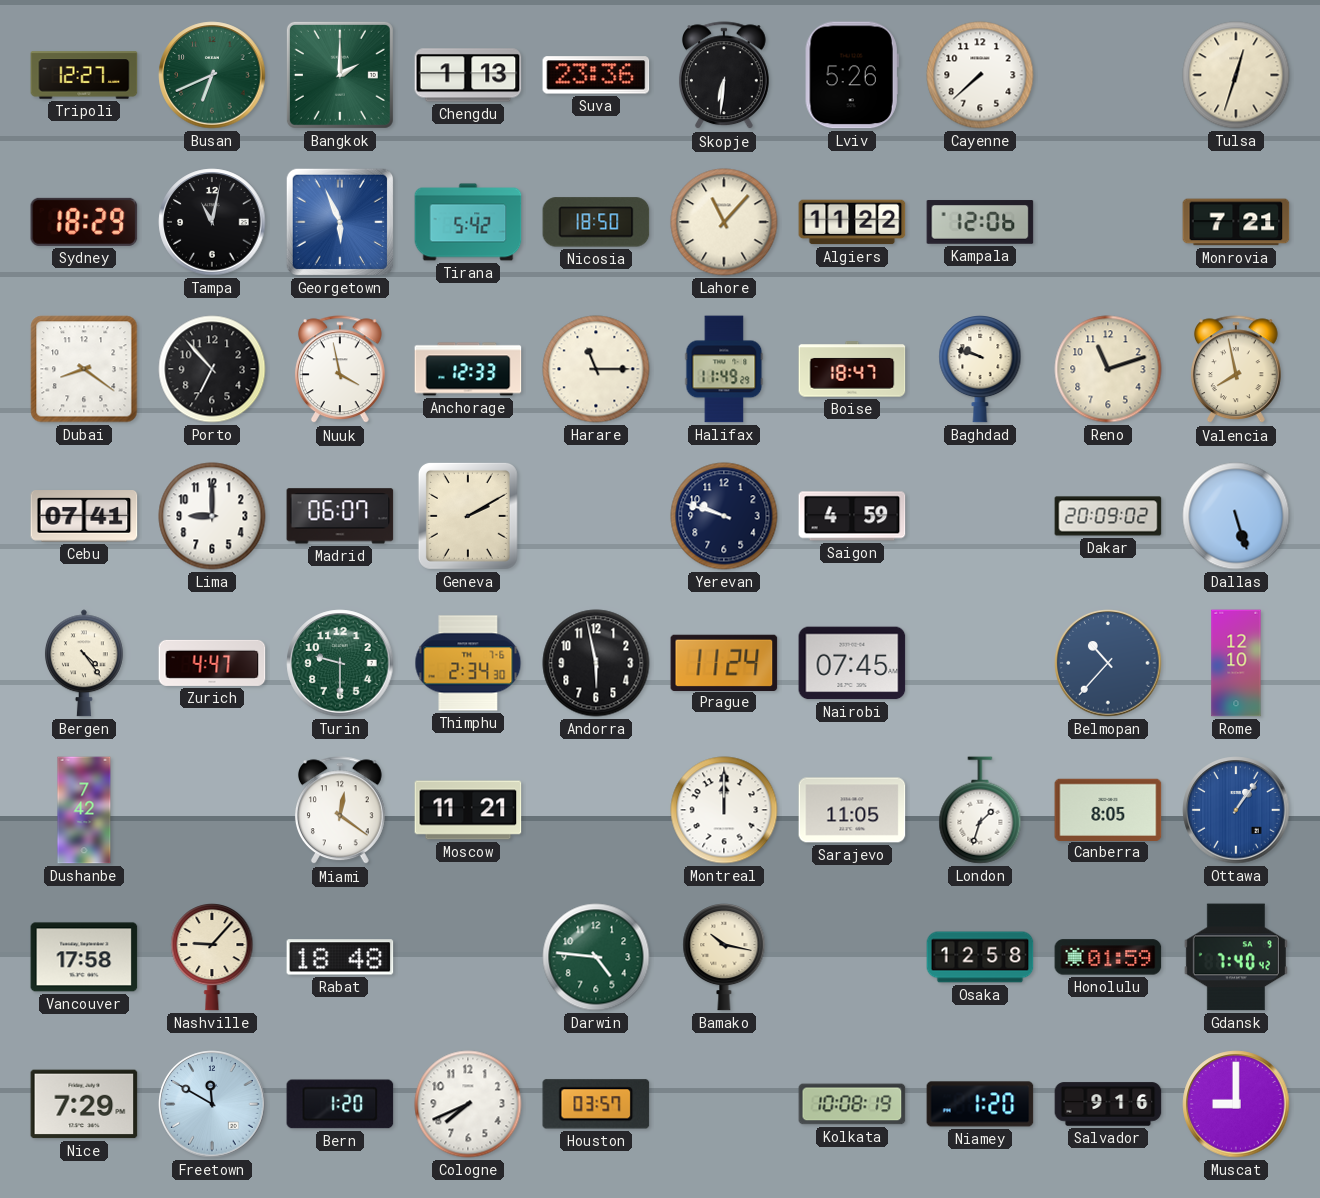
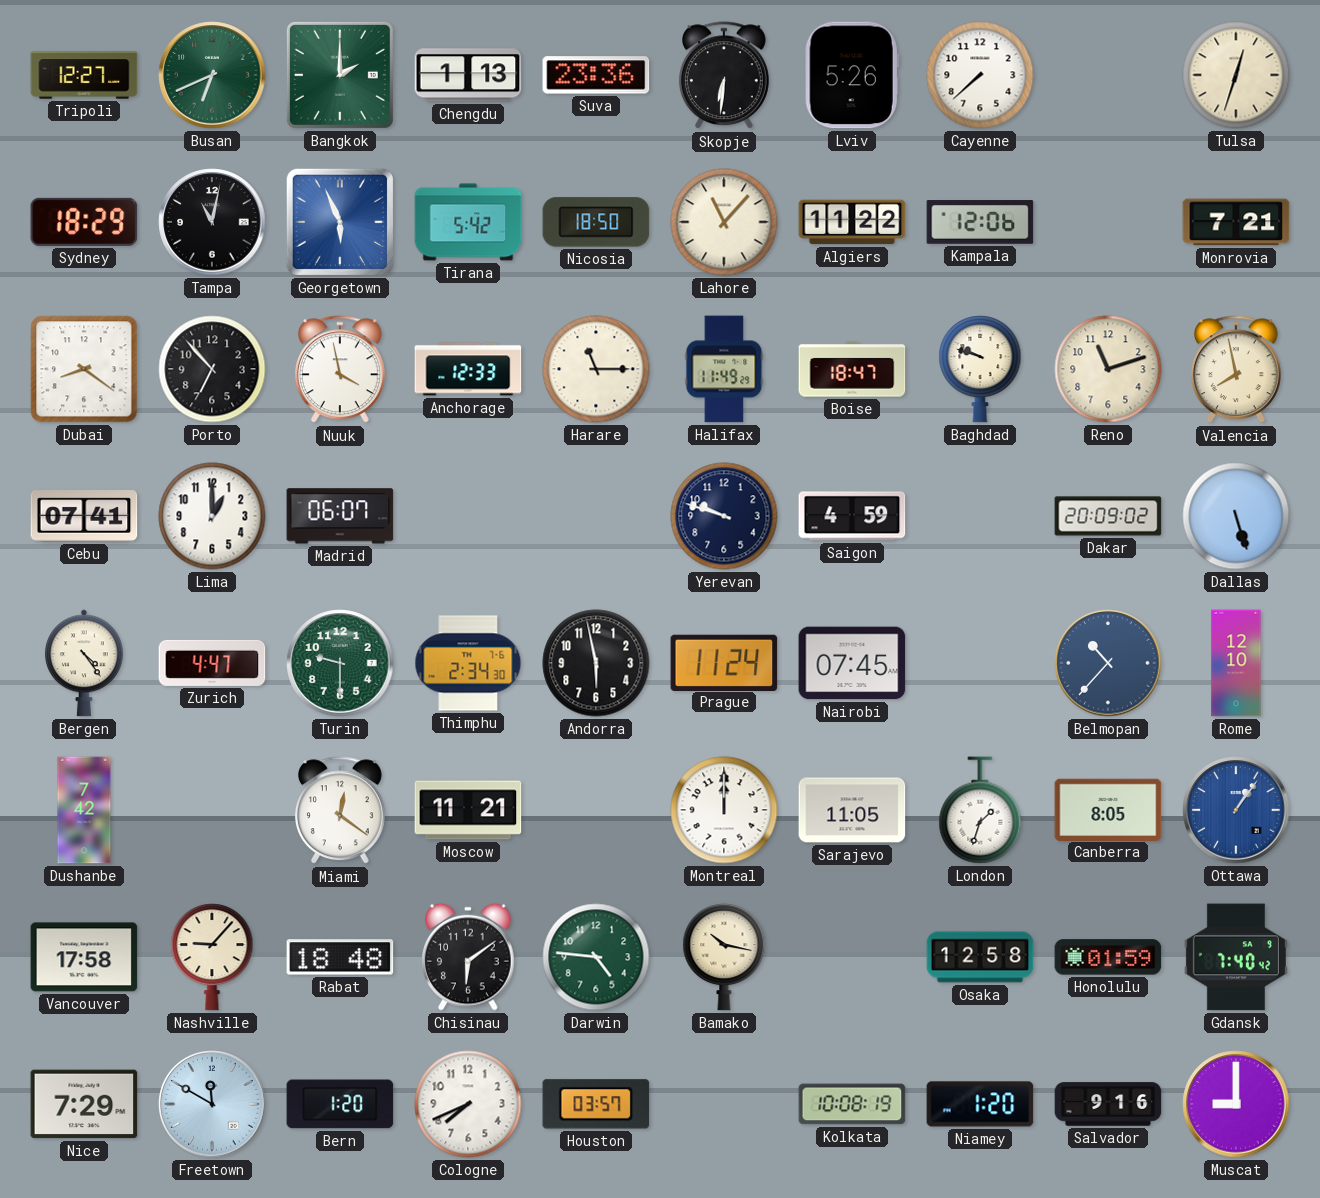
Lima: 9:00 -> 1:00
Geneva: 2:10 -> none
Chisinau: none -> 6:09
